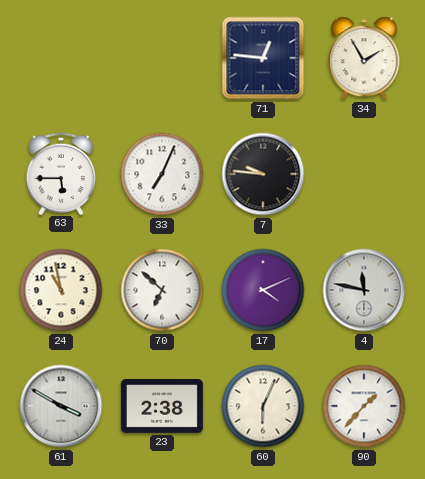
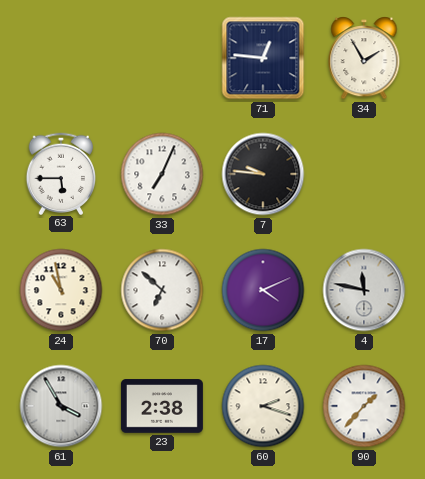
61: 3:50 -> 3:55
60: 6:04 -> 2:18
